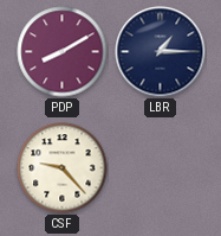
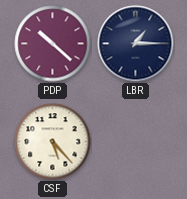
PDP: 8:10 -> 10:22
CSF: 9:23 -> 5:23
